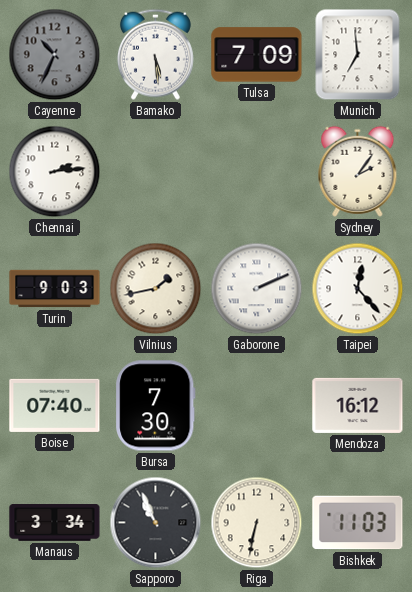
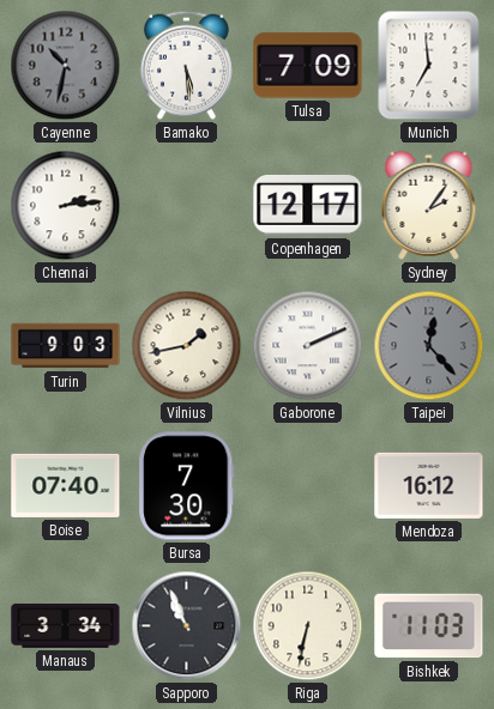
Cayenne: 10:34 -> 10:32
Copenhagen: none -> 12:17
Taipei dial: white -> grey
